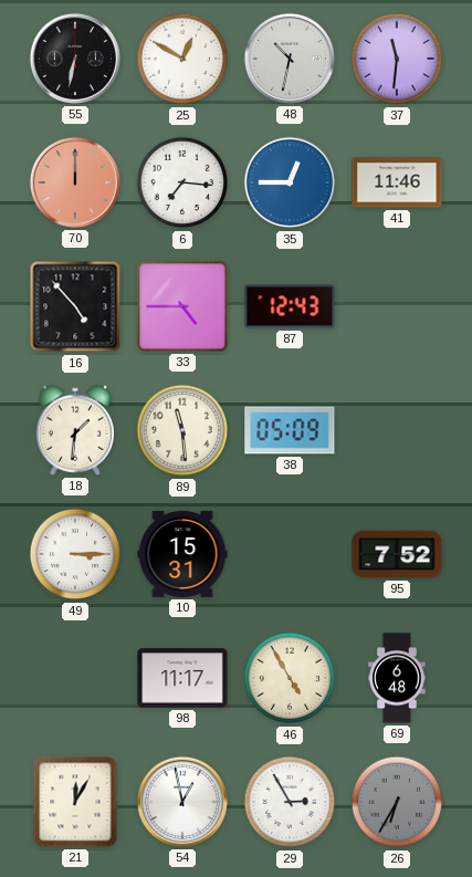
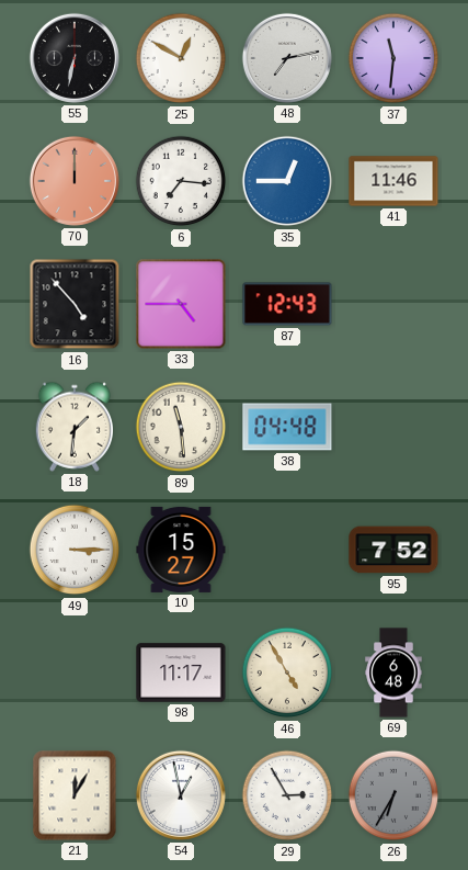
48: 10:32 -> 7:13
38: 05:09 -> 04:48
10: 15:31 -> 15:27
